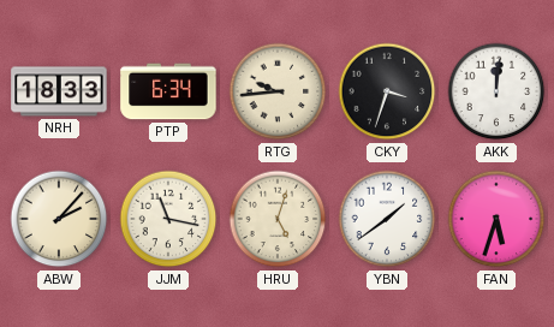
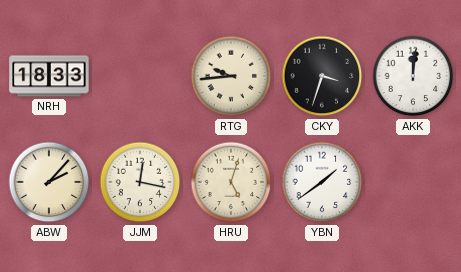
PTP: 6:34 -> none
JJM: 11:17 -> 12:17
FAN: 5:33 -> none
